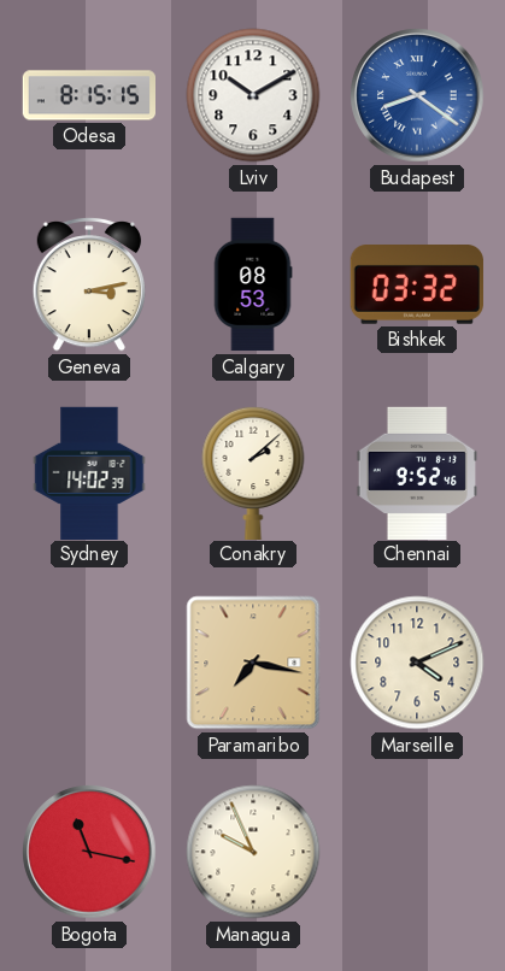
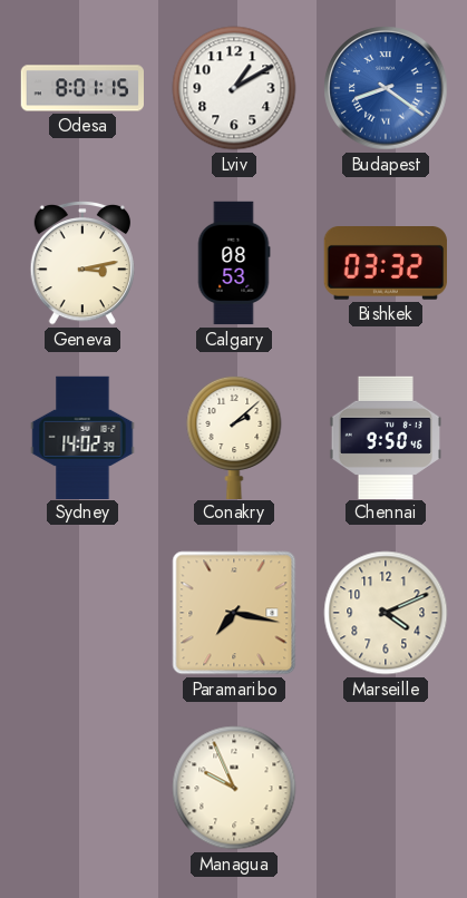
Odesa: 8:15 -> 8:01
Lviv: 10:10 -> 1:10
Chennai: 9:52 -> 9:50
Bogota: 11:17 -> none
